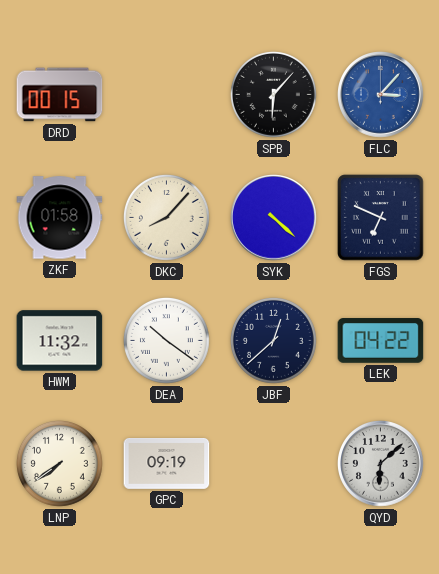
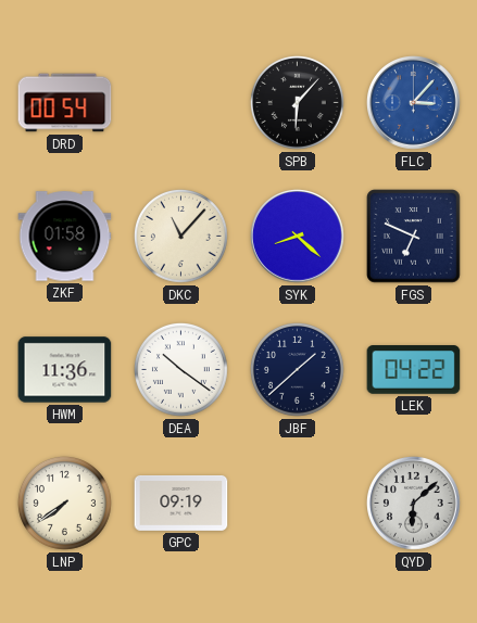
DRD: 00:15 -> 00:54
DKC: 8:07 -> 11:07
SYK: 4:22 -> 8:22
HWM: 11:32 -> 11:36
JBF: 12:38 -> 1:38
